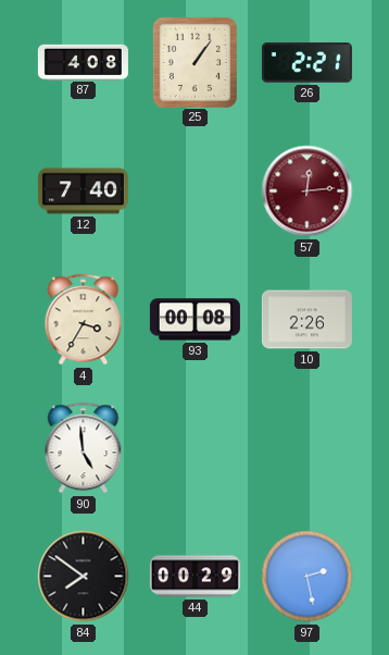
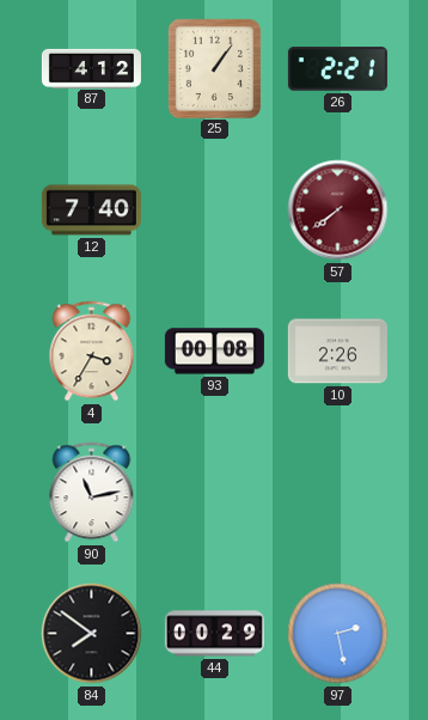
87: 4:08 -> 4:12
57: 12:14 -> 7:39
90: 4:59 -> 11:13
